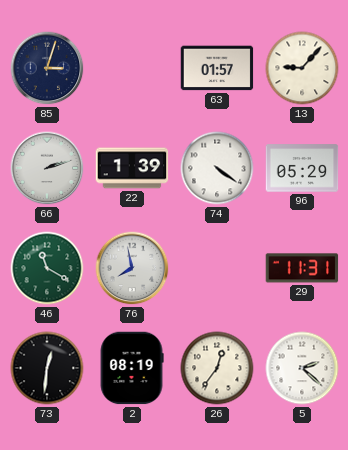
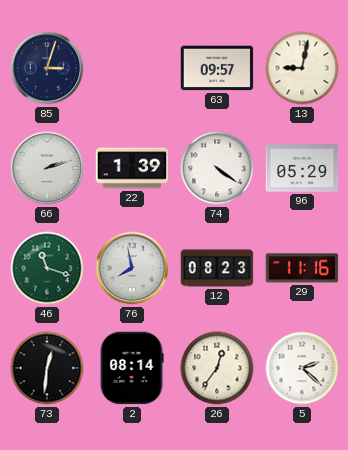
63: 01:57 -> 09:57
13: 9:07 -> 9:02
46: 11:20 -> 11:18
12: none -> 08:23
29: 11:31 -> 11:16
2: 08:19 -> 08:14
